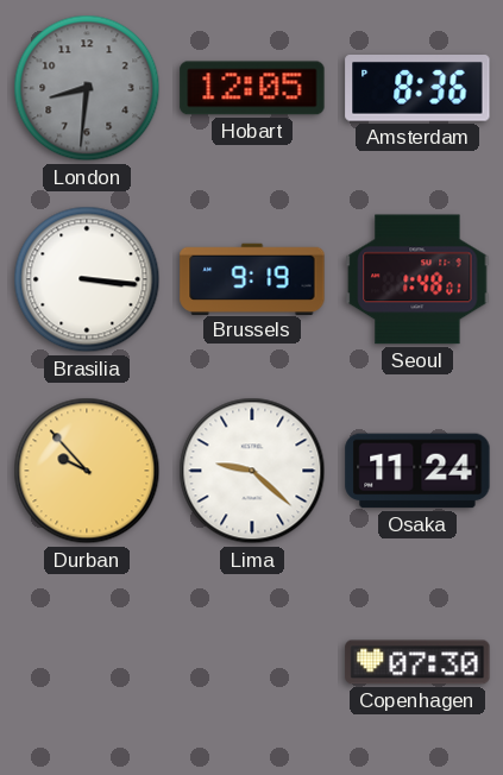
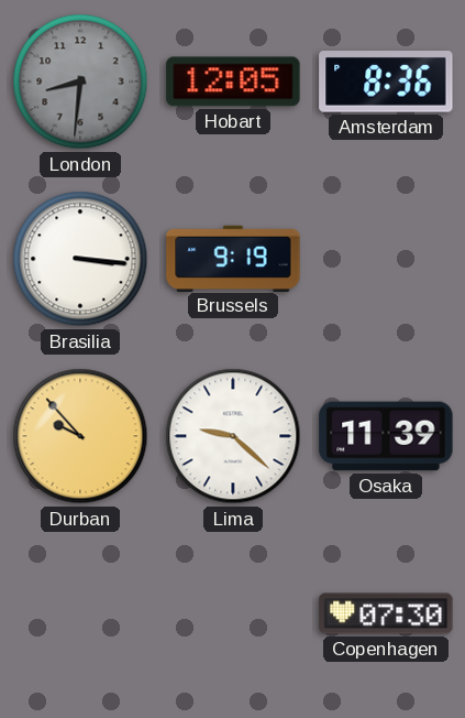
Seoul: 1:48 -> none
Osaka: 11:24 -> 11:39
